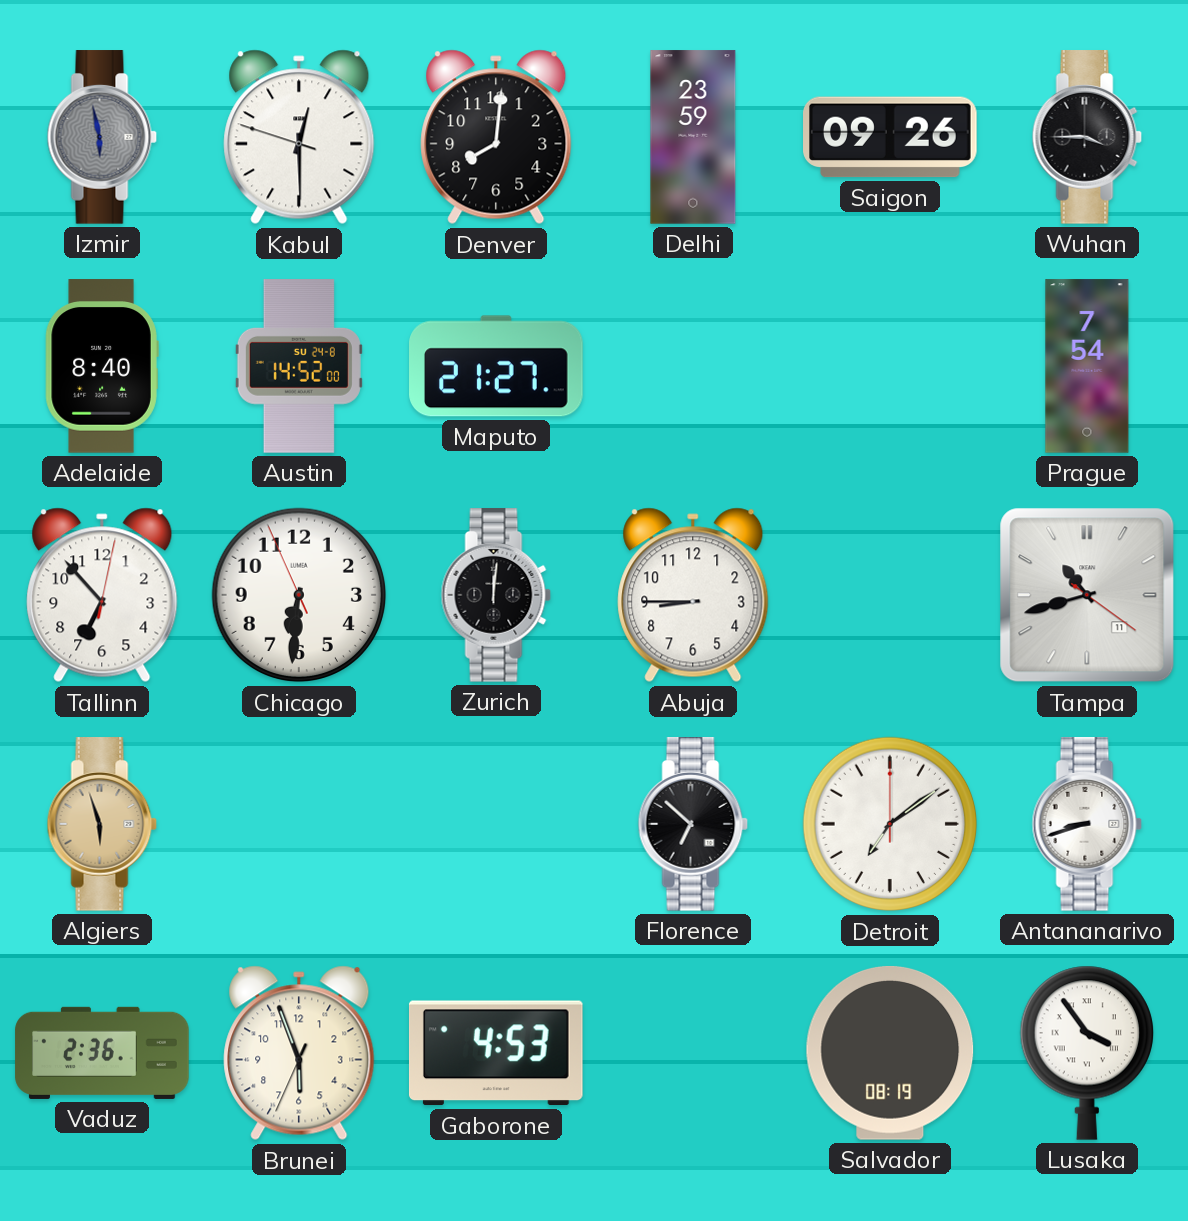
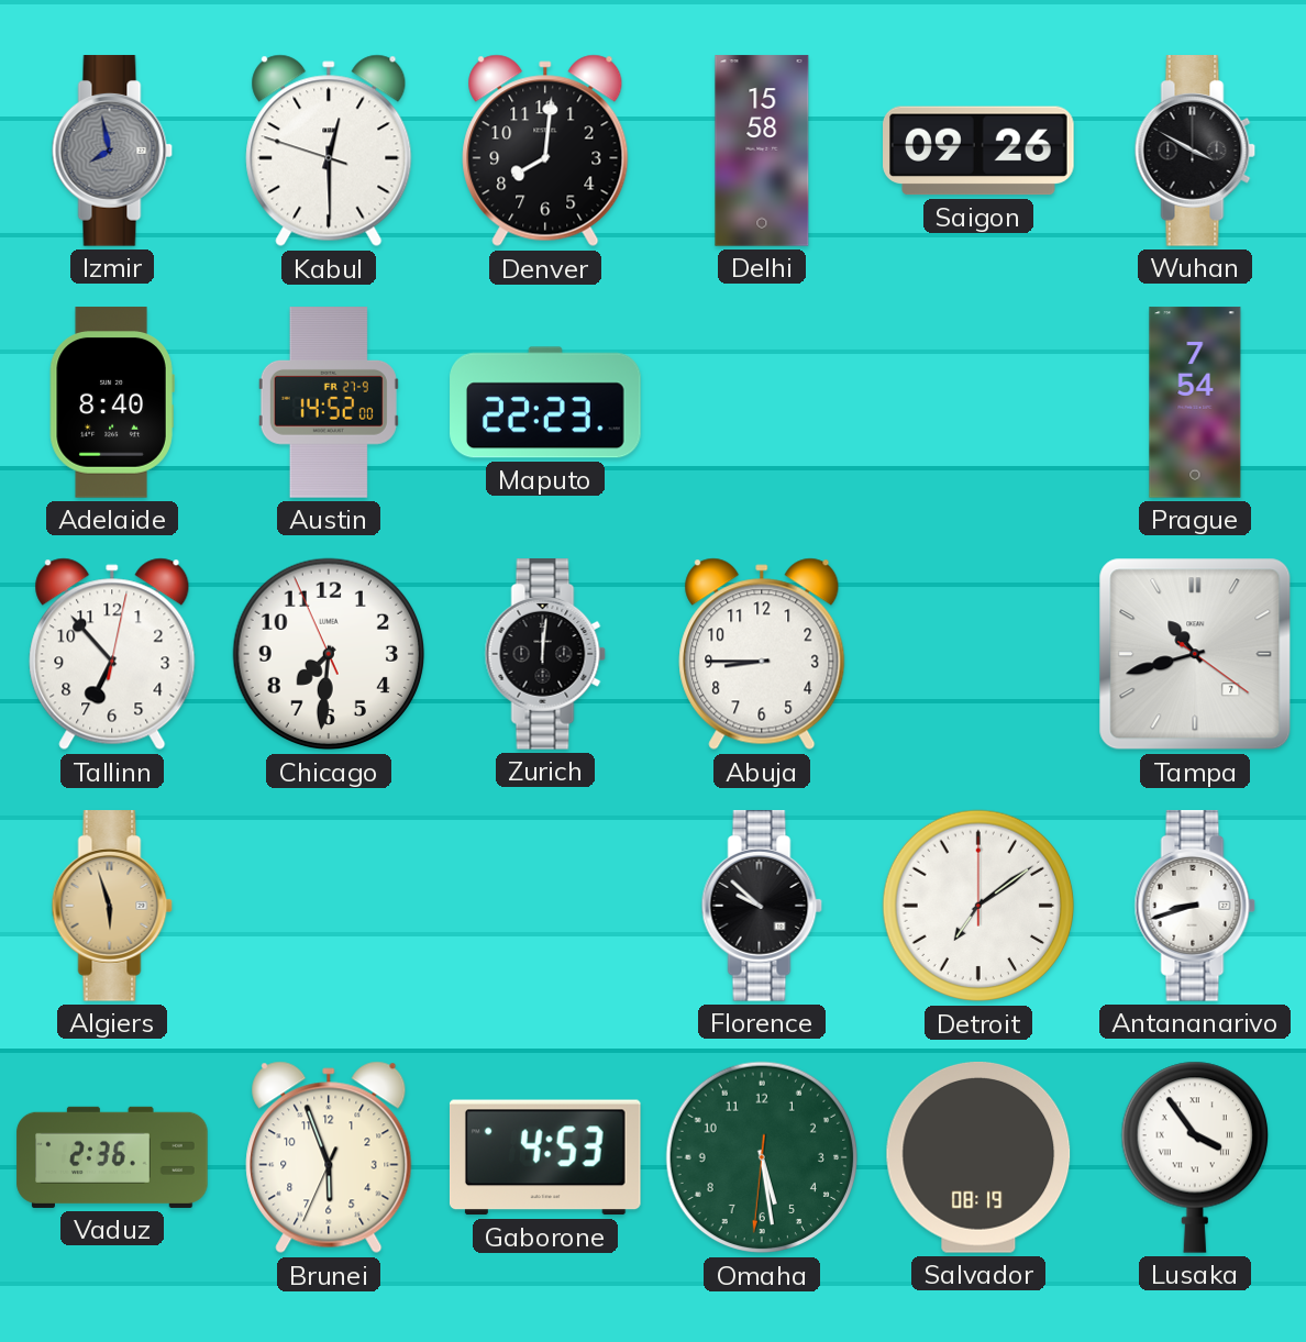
Izmir: 5:58 -> 7:58
Delhi: 23:59 -> 15:58
Wuhan: 3:45 -> 3:50
Austin date: SU 24-8 -> FR 27-9
Maputo: 21:27 -> 22:23
Chicago: 6:30 -> 7:30
Tampa date: 11 -> 7
Florence: 6:52 -> 9:52
Omaha: none -> 5:28
